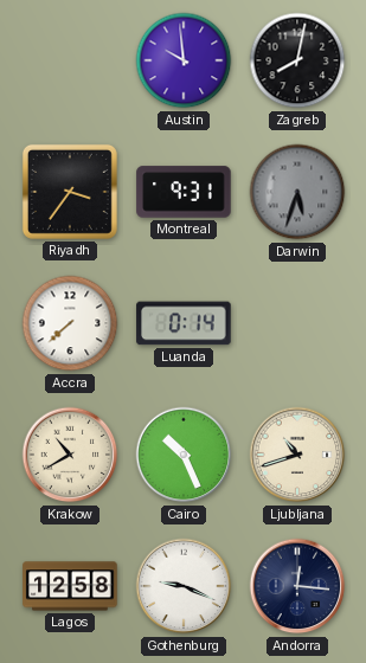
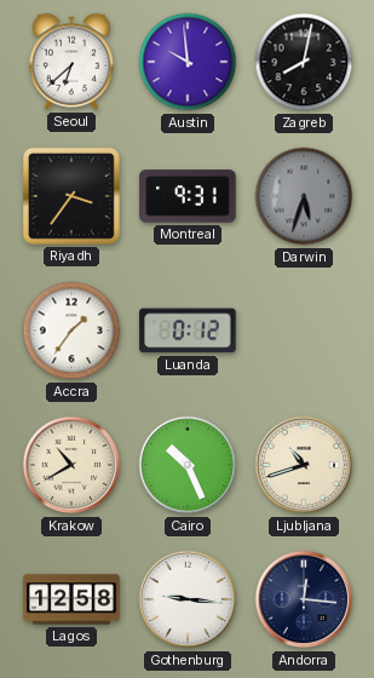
Seoul: none -> 6:38
Accra: 7:38 -> 1:36
Luanda: 0:14 -> 0:12
Gothenburg: 9:19 -> 9:16
